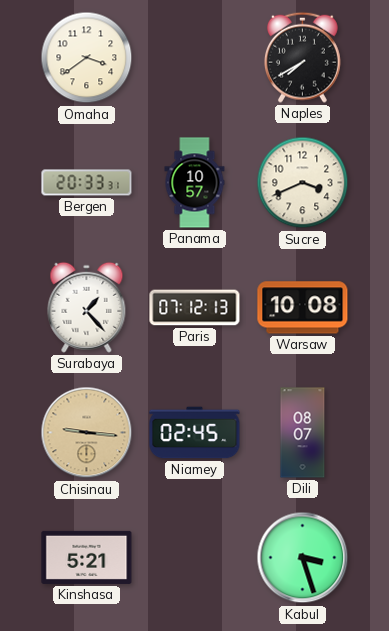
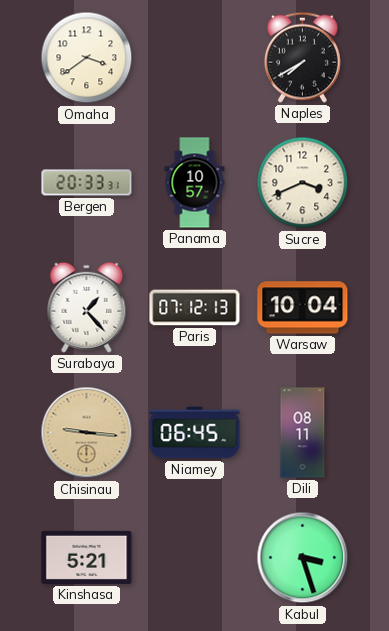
Warsaw: 10:08 -> 10:04
Niamey: 02:45 -> 06:45
Dili: 08:07 -> 08:11
